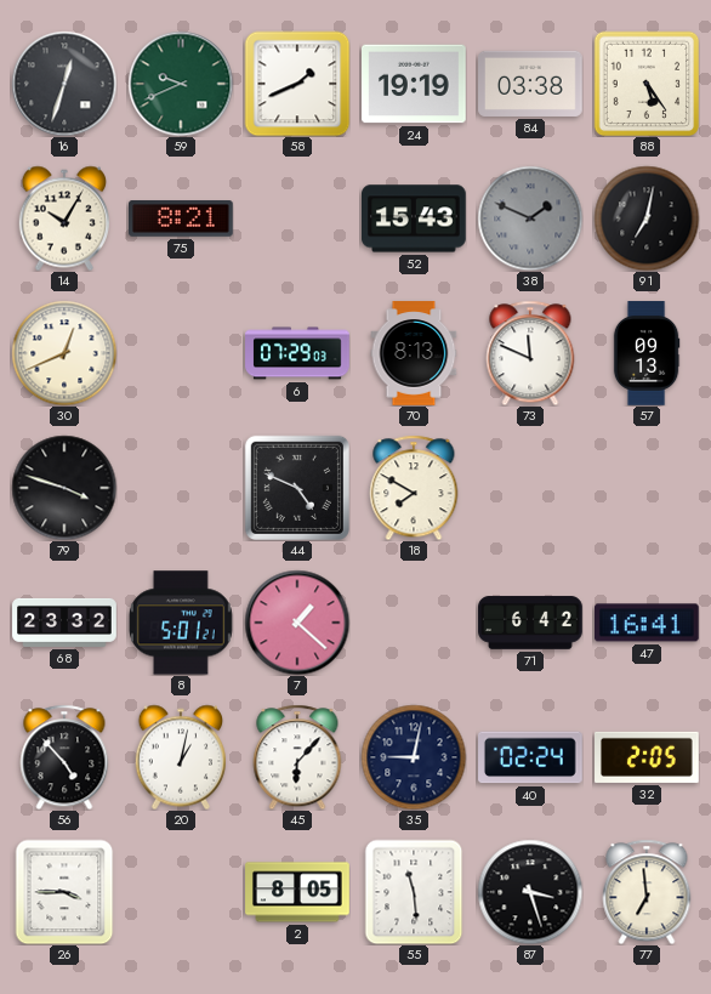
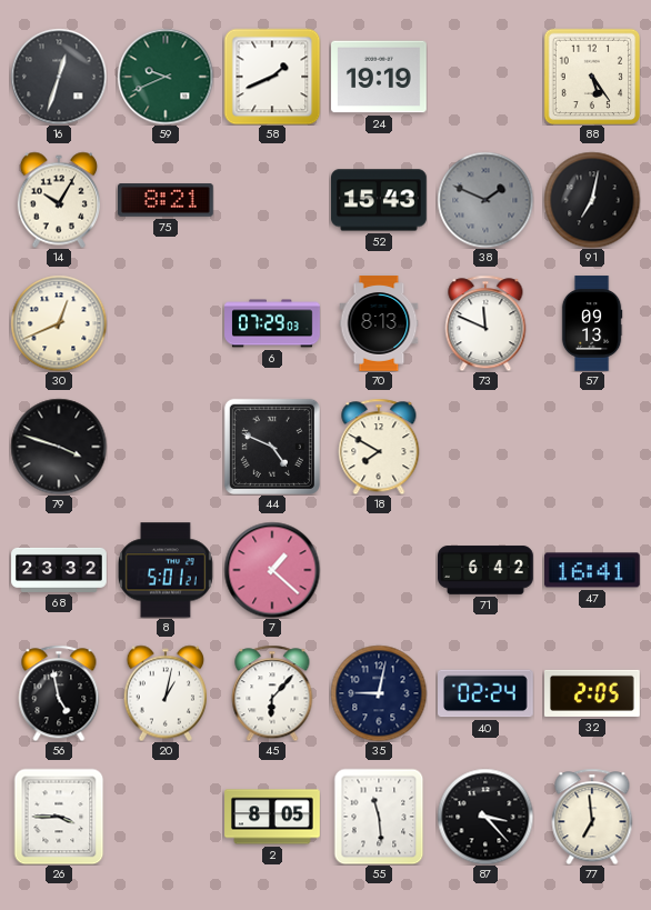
84: 03:38 -> none
56: 4:53 -> 4:58
87: 3:27 -> 3:23
